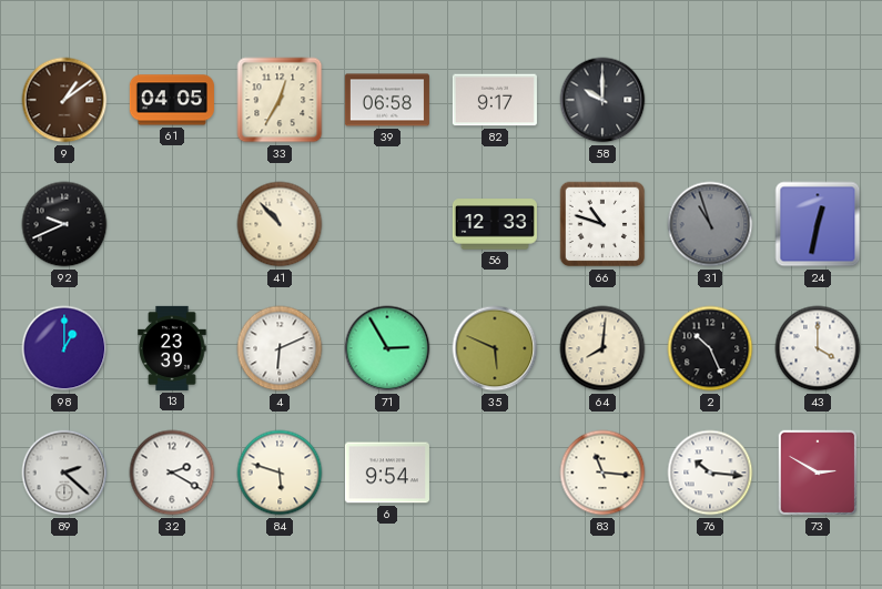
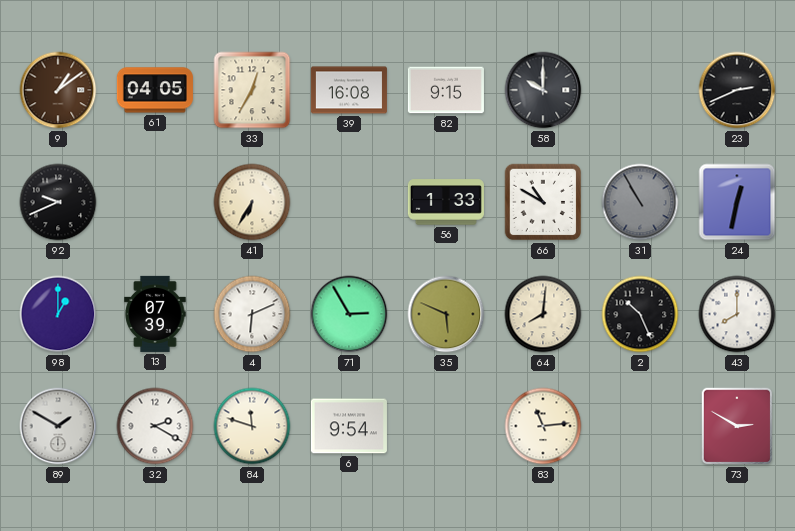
39: 06:58 -> 16:08
82: 9:17 -> 9:15
23: none -> 2:41
41: 10:53 -> 6:35
56: 12:33 -> 1:33
66: 10:48 -> 10:50
31: 10:57 -> 10:55
13: 23:39 -> 07:39
43: 4:00 -> 8:00
89: 2:22 -> 1:50
84: 5:48 -> 11:48
83: 11:16 -> 11:14
76: 10:16 -> none
